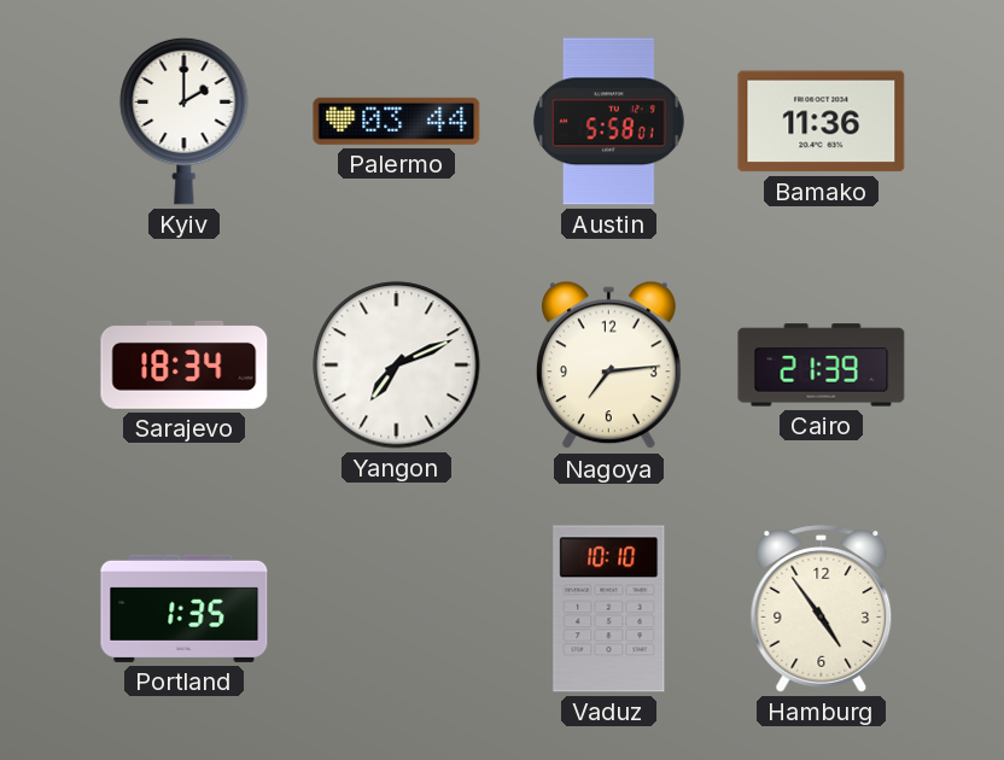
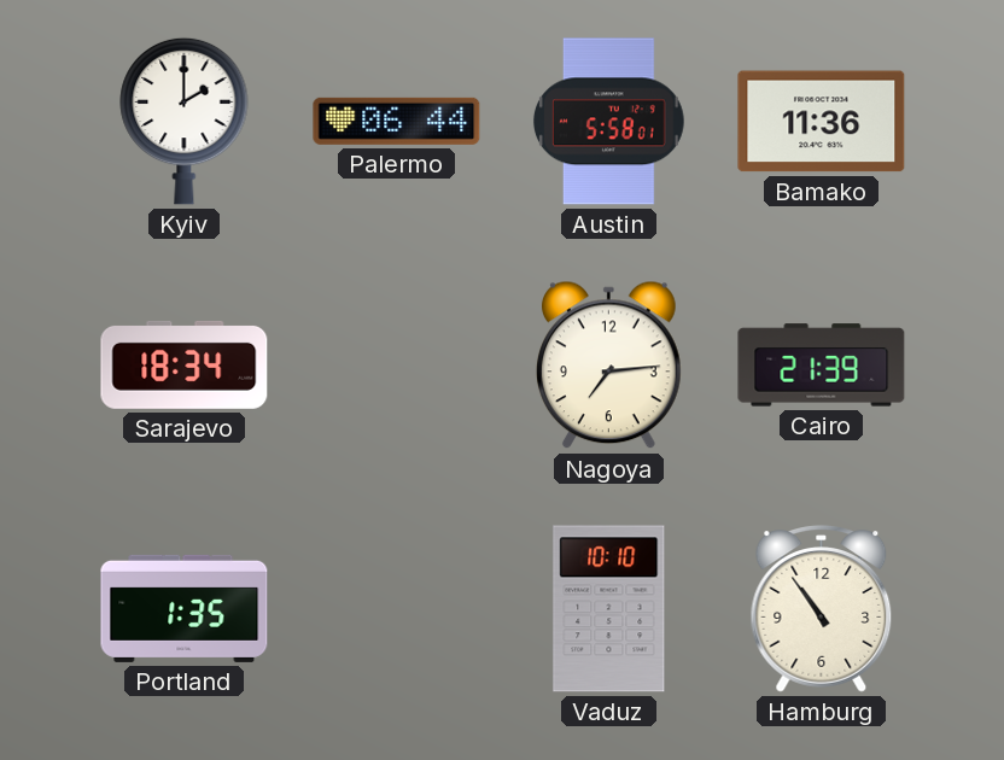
Palermo: 03:44 -> 06:44
Yangon: 7:11 -> none
Hamburg: 4:54 -> 10:54
